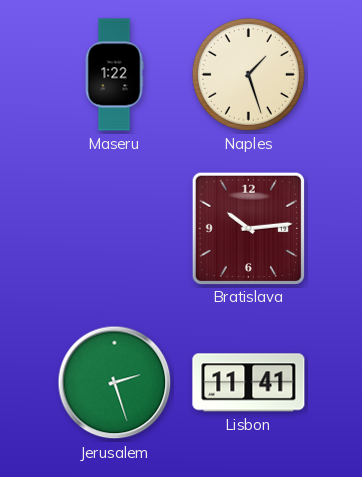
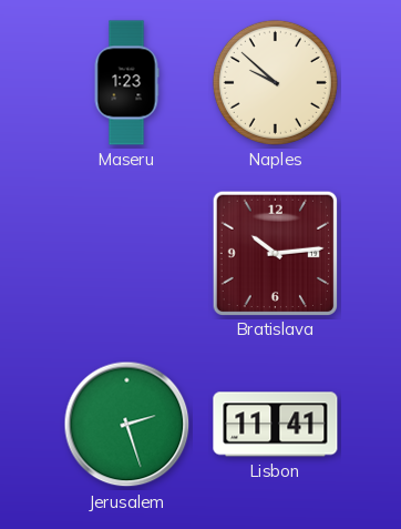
Maseru: 1:22 -> 1:23
Naples: 1:27 -> 9:52
